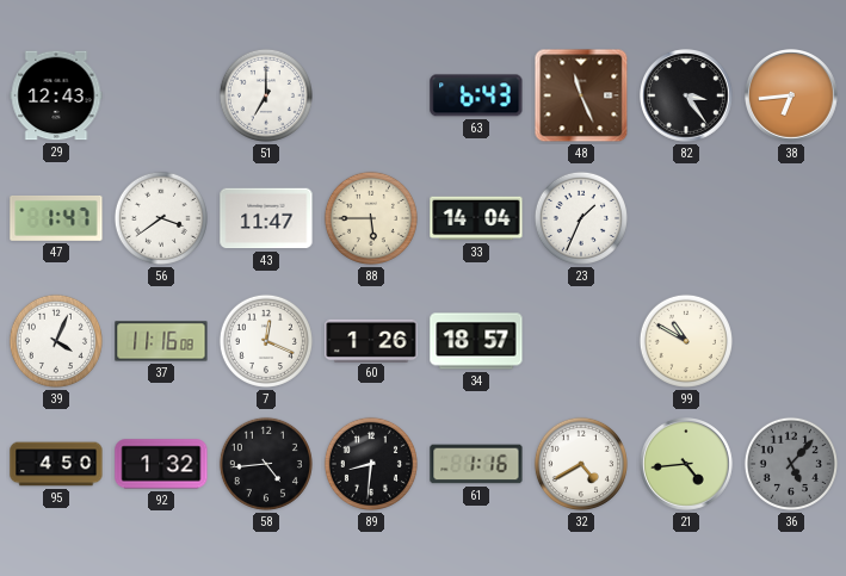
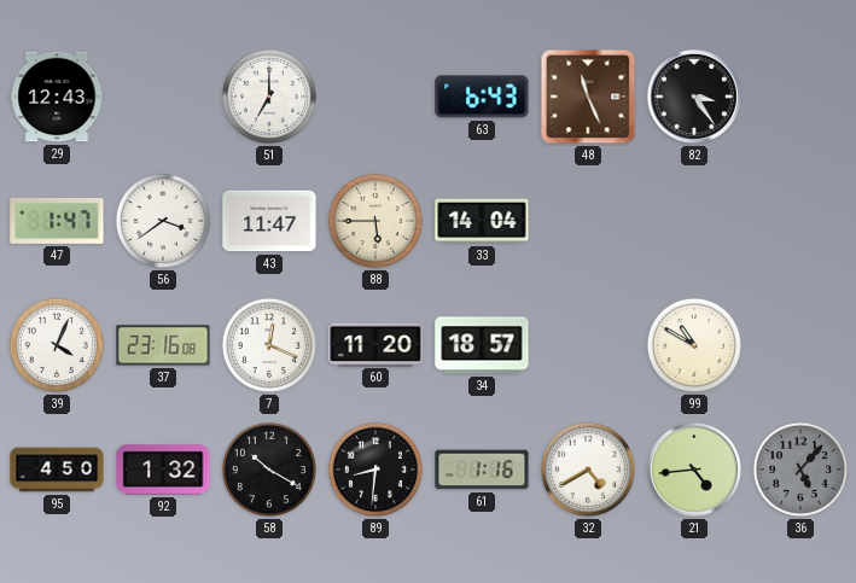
38: 6:44 -> none
23: 1:34 -> none
37: 11:16 -> 23:16
60: 1:26 -> 11:20
58: 4:44 -> 10:20
